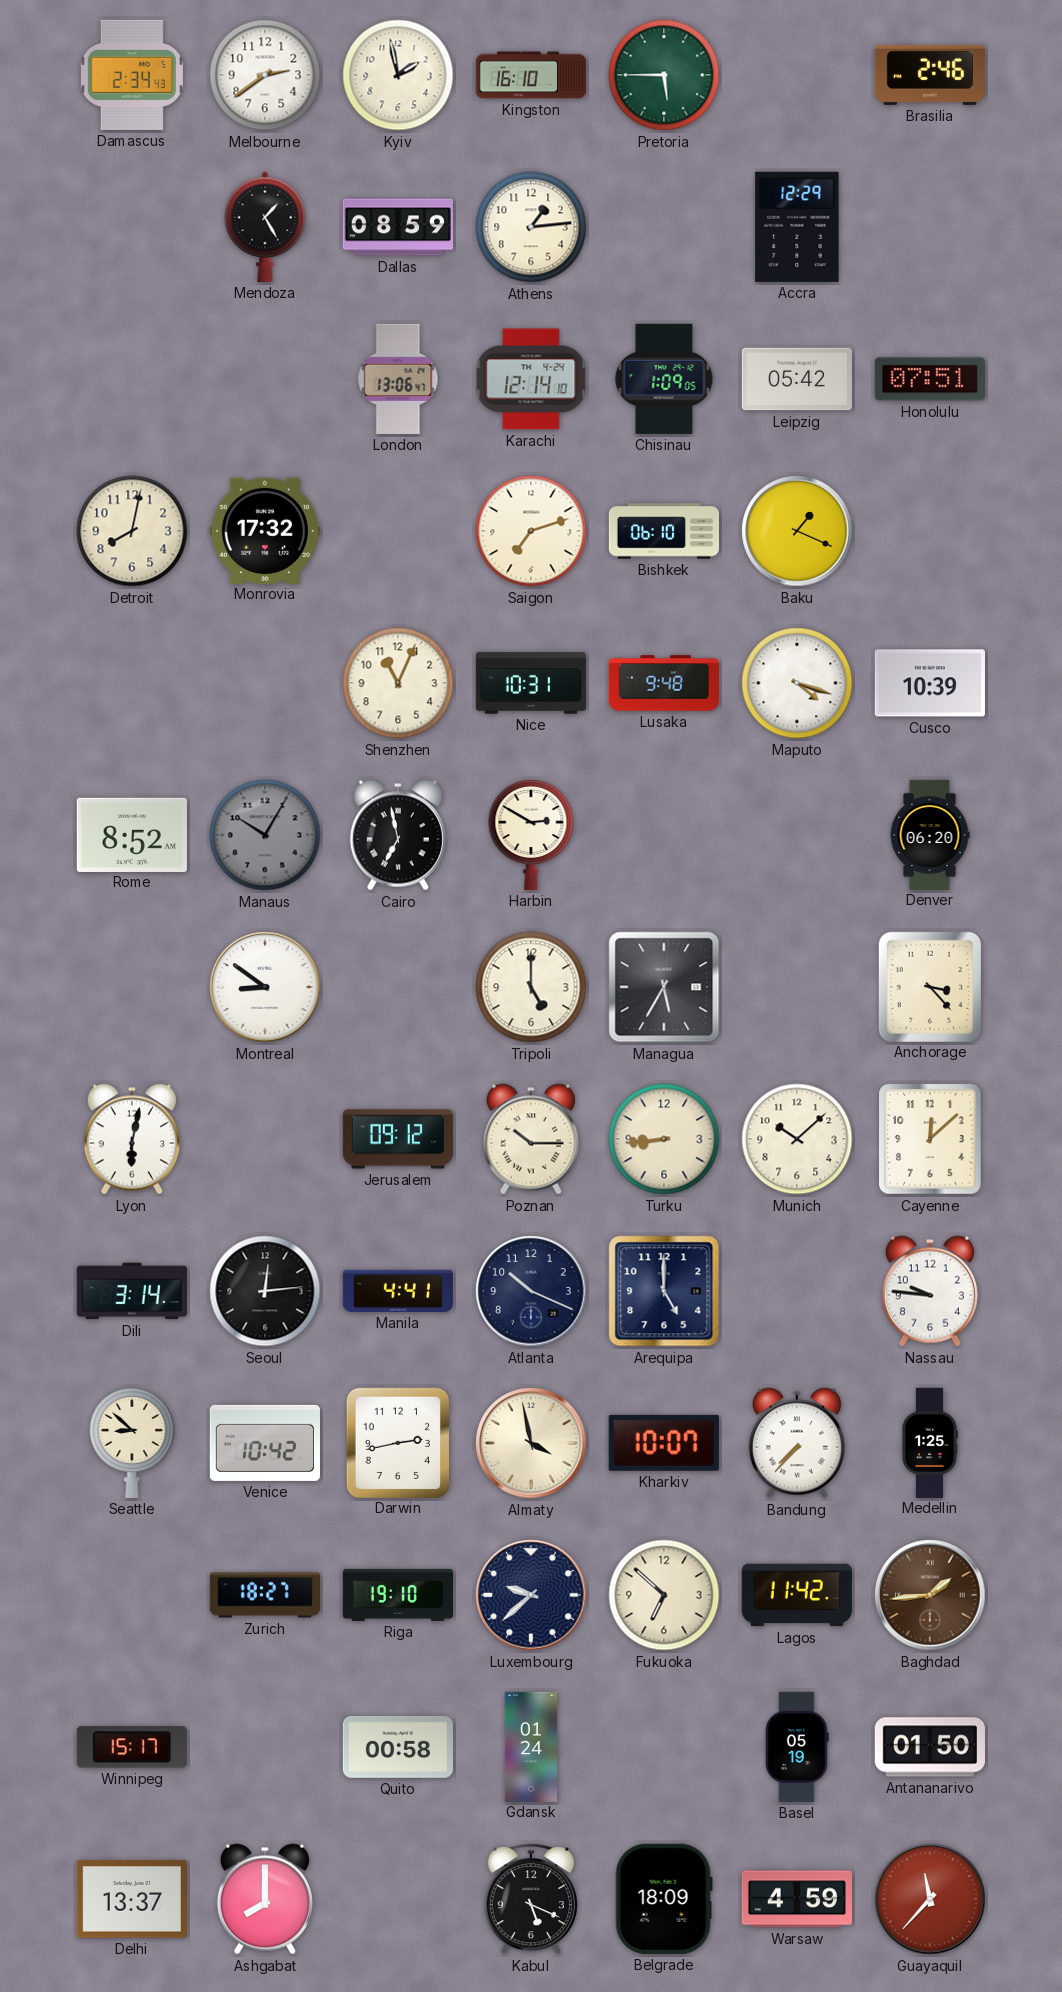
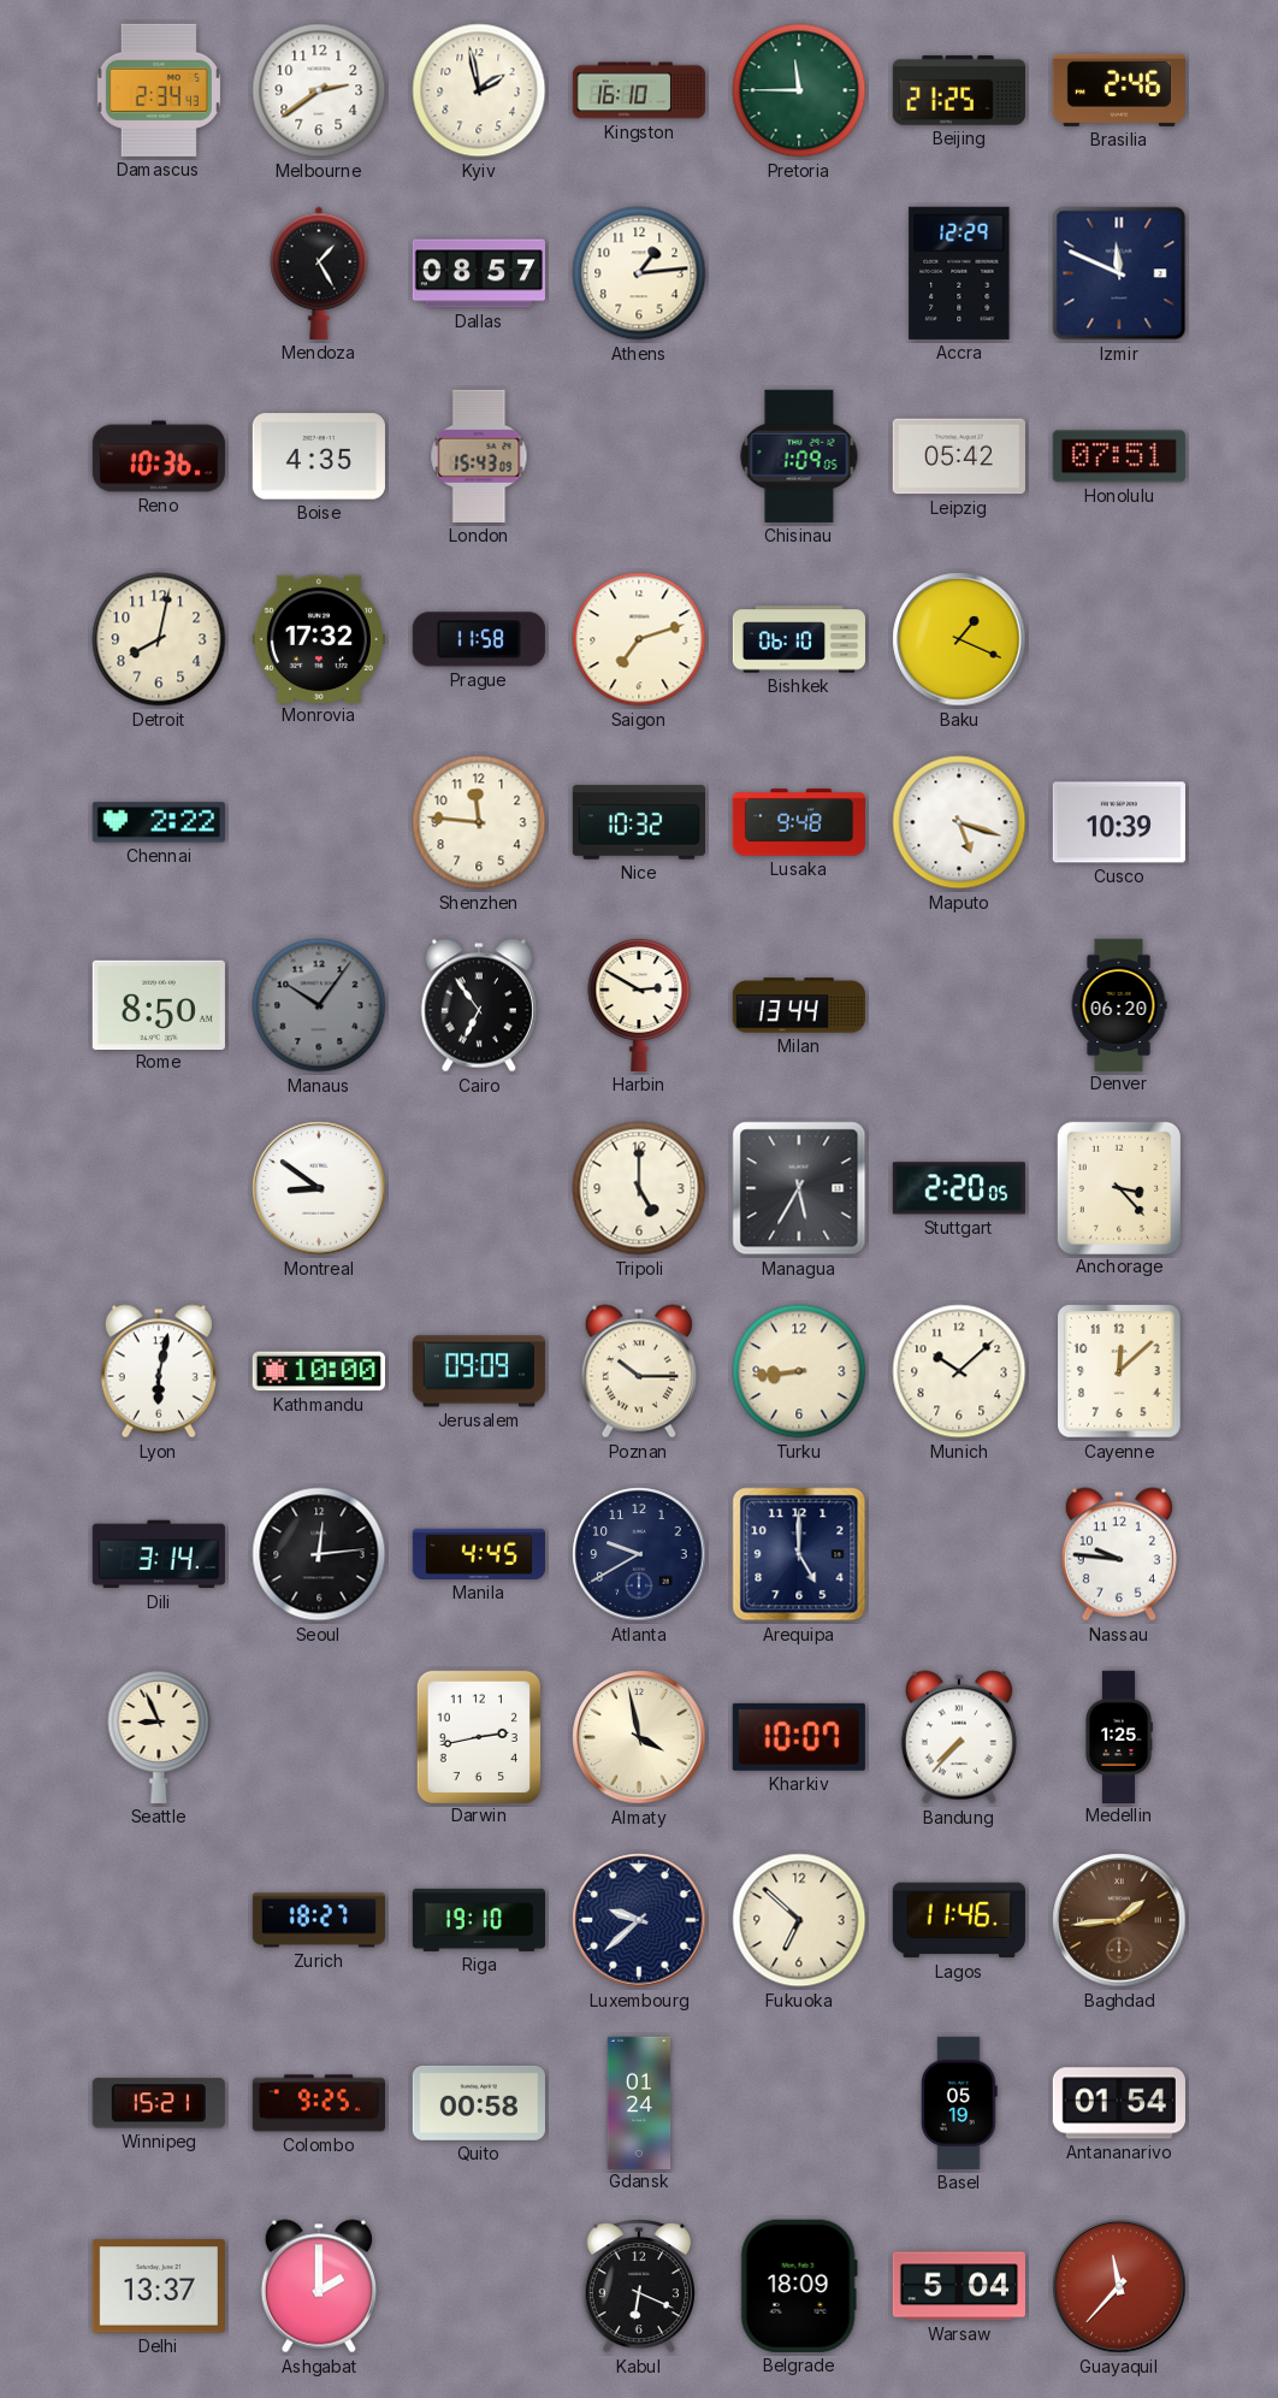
Pretoria: 5:45 -> 11:45
Beijing: none -> 21:25
Dallas: 08:59 -> 08:57
Izmir: none -> 11:49
Reno: none -> 10:36
Boise: none -> 4:35
London: 13:06 -> 15:43
Karachi: 12:14 -> none
Prague: none -> 11:58
Chennai: none -> 2:22
Shenzhen: 11:04 -> 11:46
Nice: 10:31 -> 10:32
Maputo: 4:18 -> 5:18
Rome: 8:52 -> 8:50
Manaus: 10:05 -> 10:06
Cairo: 6:58 -> 6:54
Milan: none -> 13:44
Stuttgart: none -> 2:20
Kathmandu: none -> 10:00
Jerusalem: 09:12 -> 09:09
Manila: 4:41 -> 4:45
Atlanta: 10:19 -> 9:40
Seattle: 8:52 -> 8:56
Venice: 10:42 -> none
Lagos: 11:42 -> 11:46
Winnipeg: 15:17 -> 15:21
Colombo: none -> 9:25
Antananarivo: 01:50 -> 01:54
Ashgabat: 8:00 -> 2:00
Kabul: 5:19 -> 6:19
Warsaw: 4:59 -> 5:04
